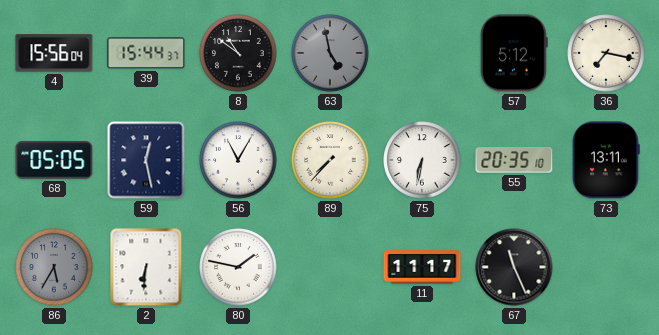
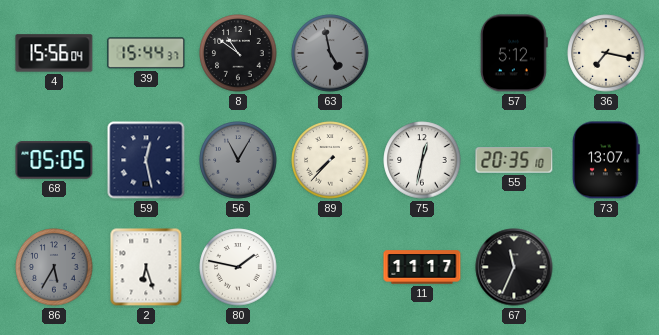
56 dial: white -> grey
75: 6:32 -> 12:32
73: 13:11 -> 13:07
2: 6:31 -> 6:27
67: 11:26 -> 11:34
